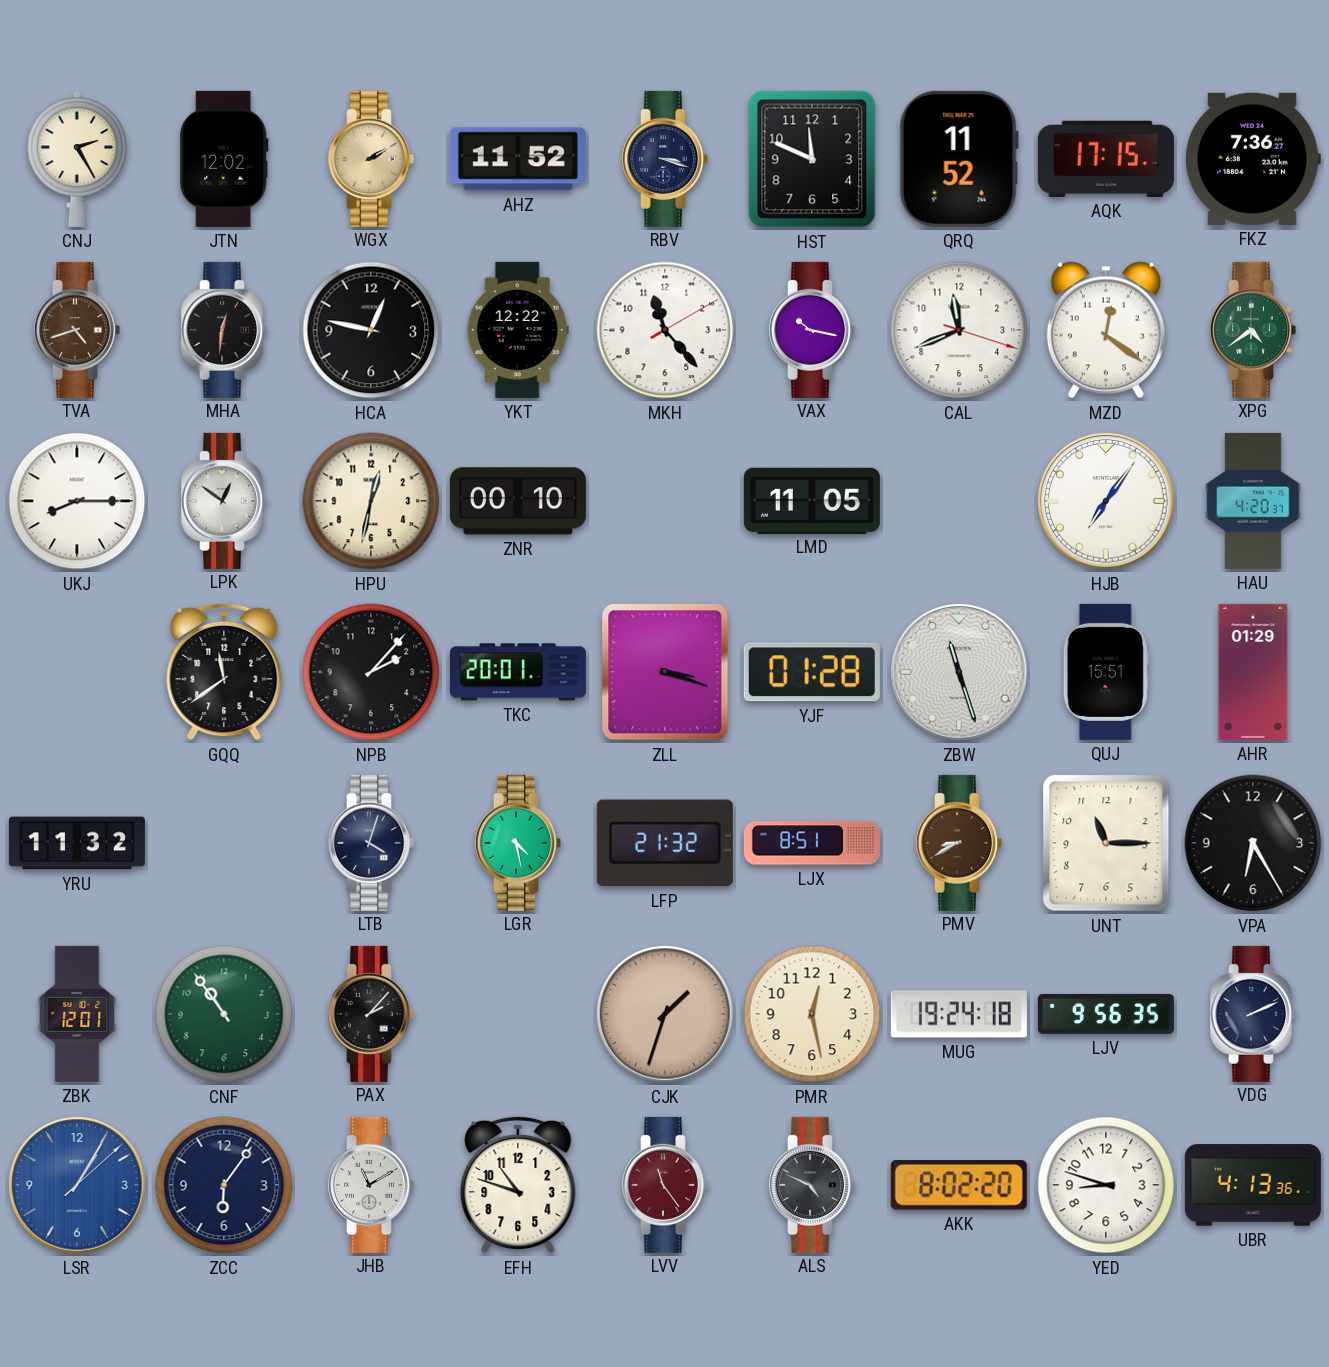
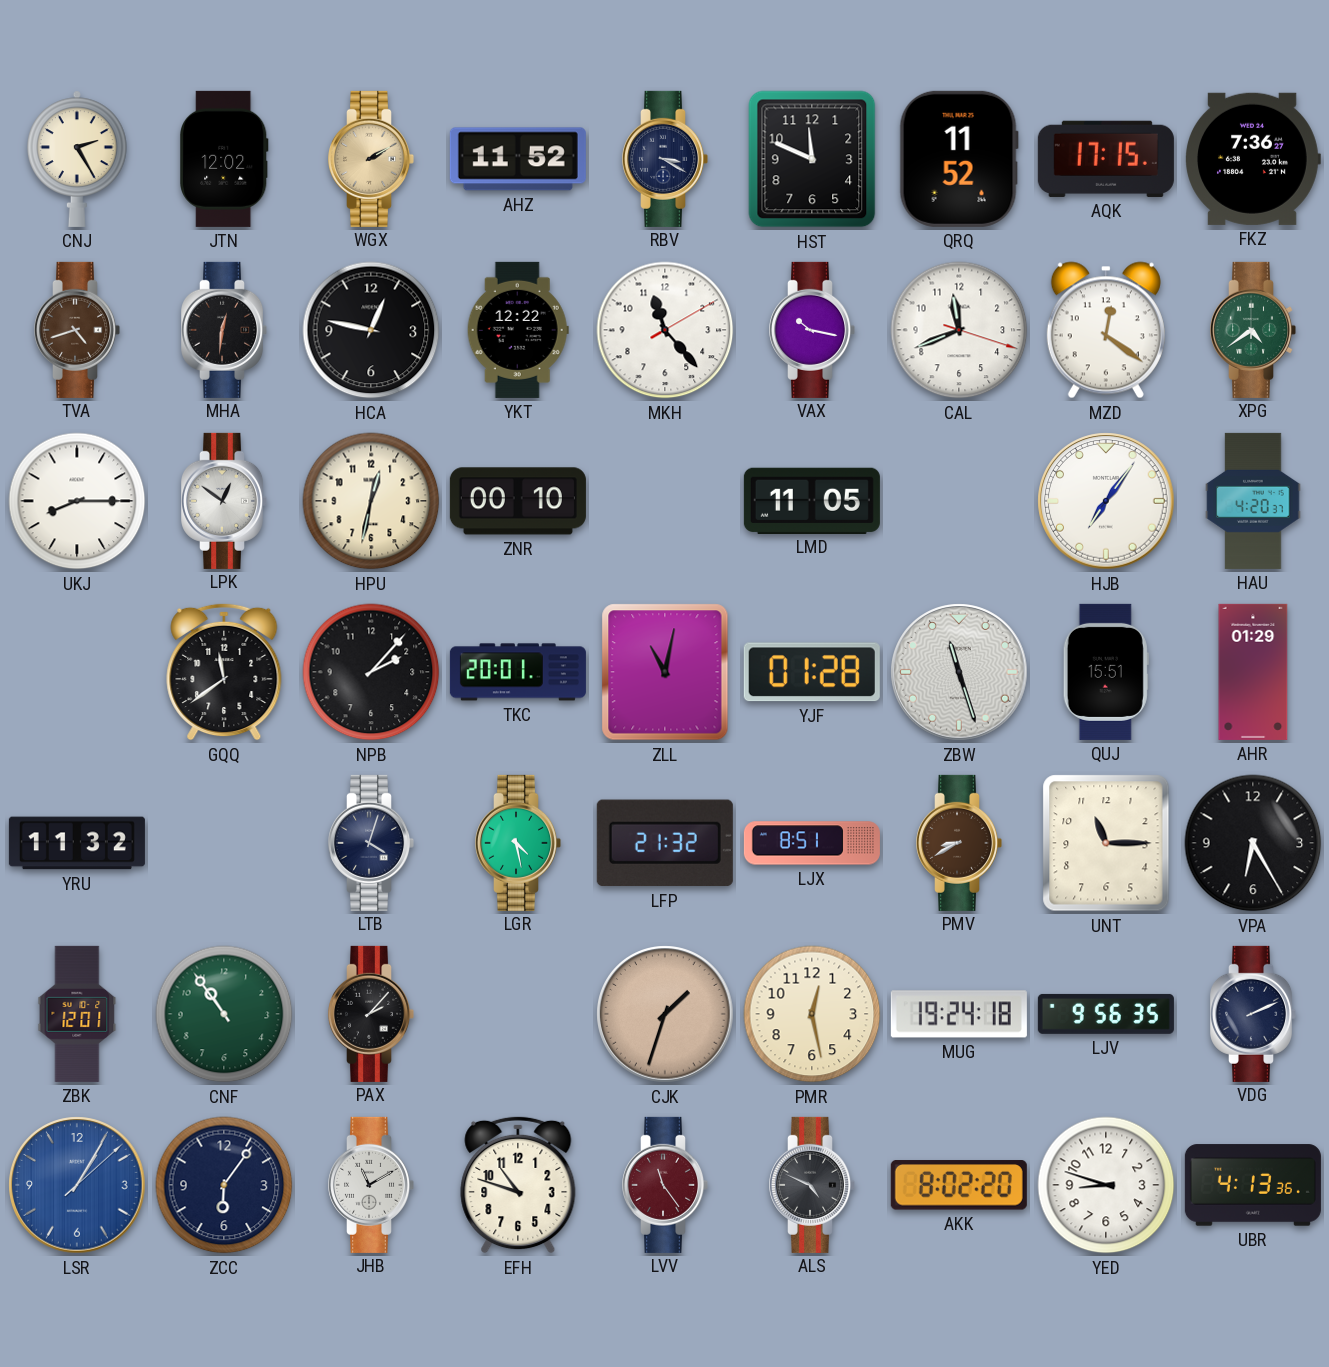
RBV: 3:18 -> 3:20
ZLL: 3:18 -> 11:02
